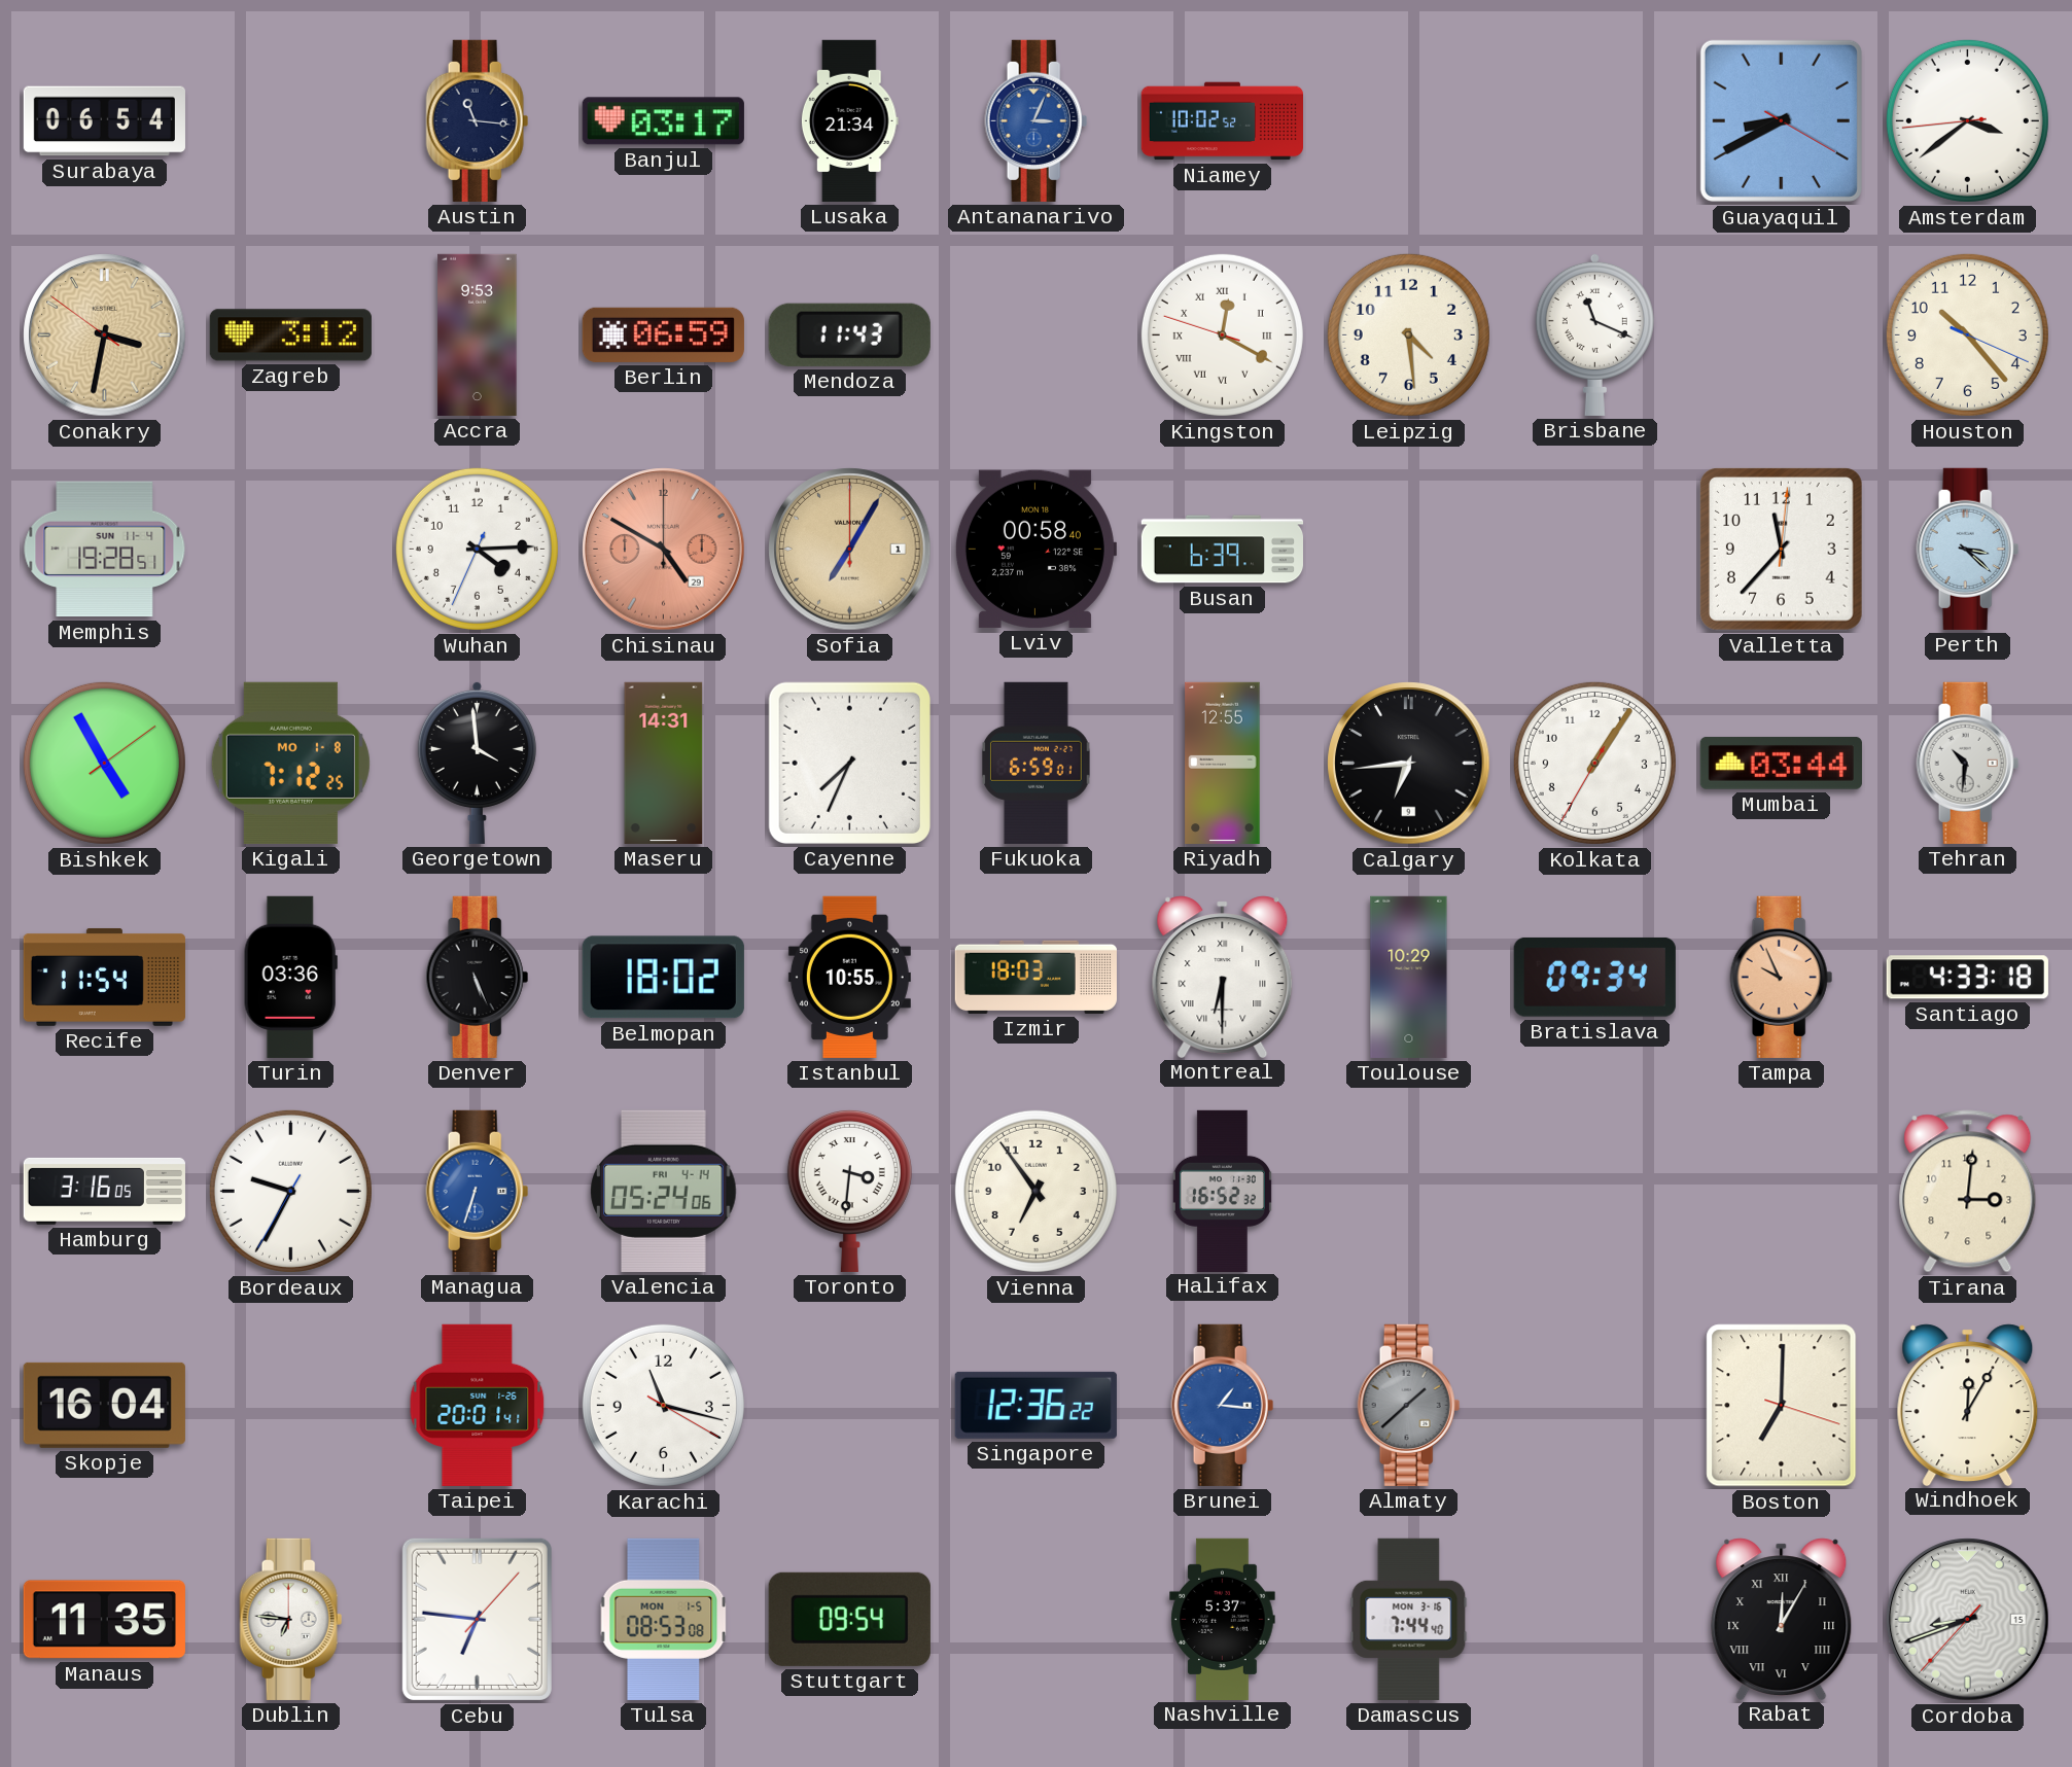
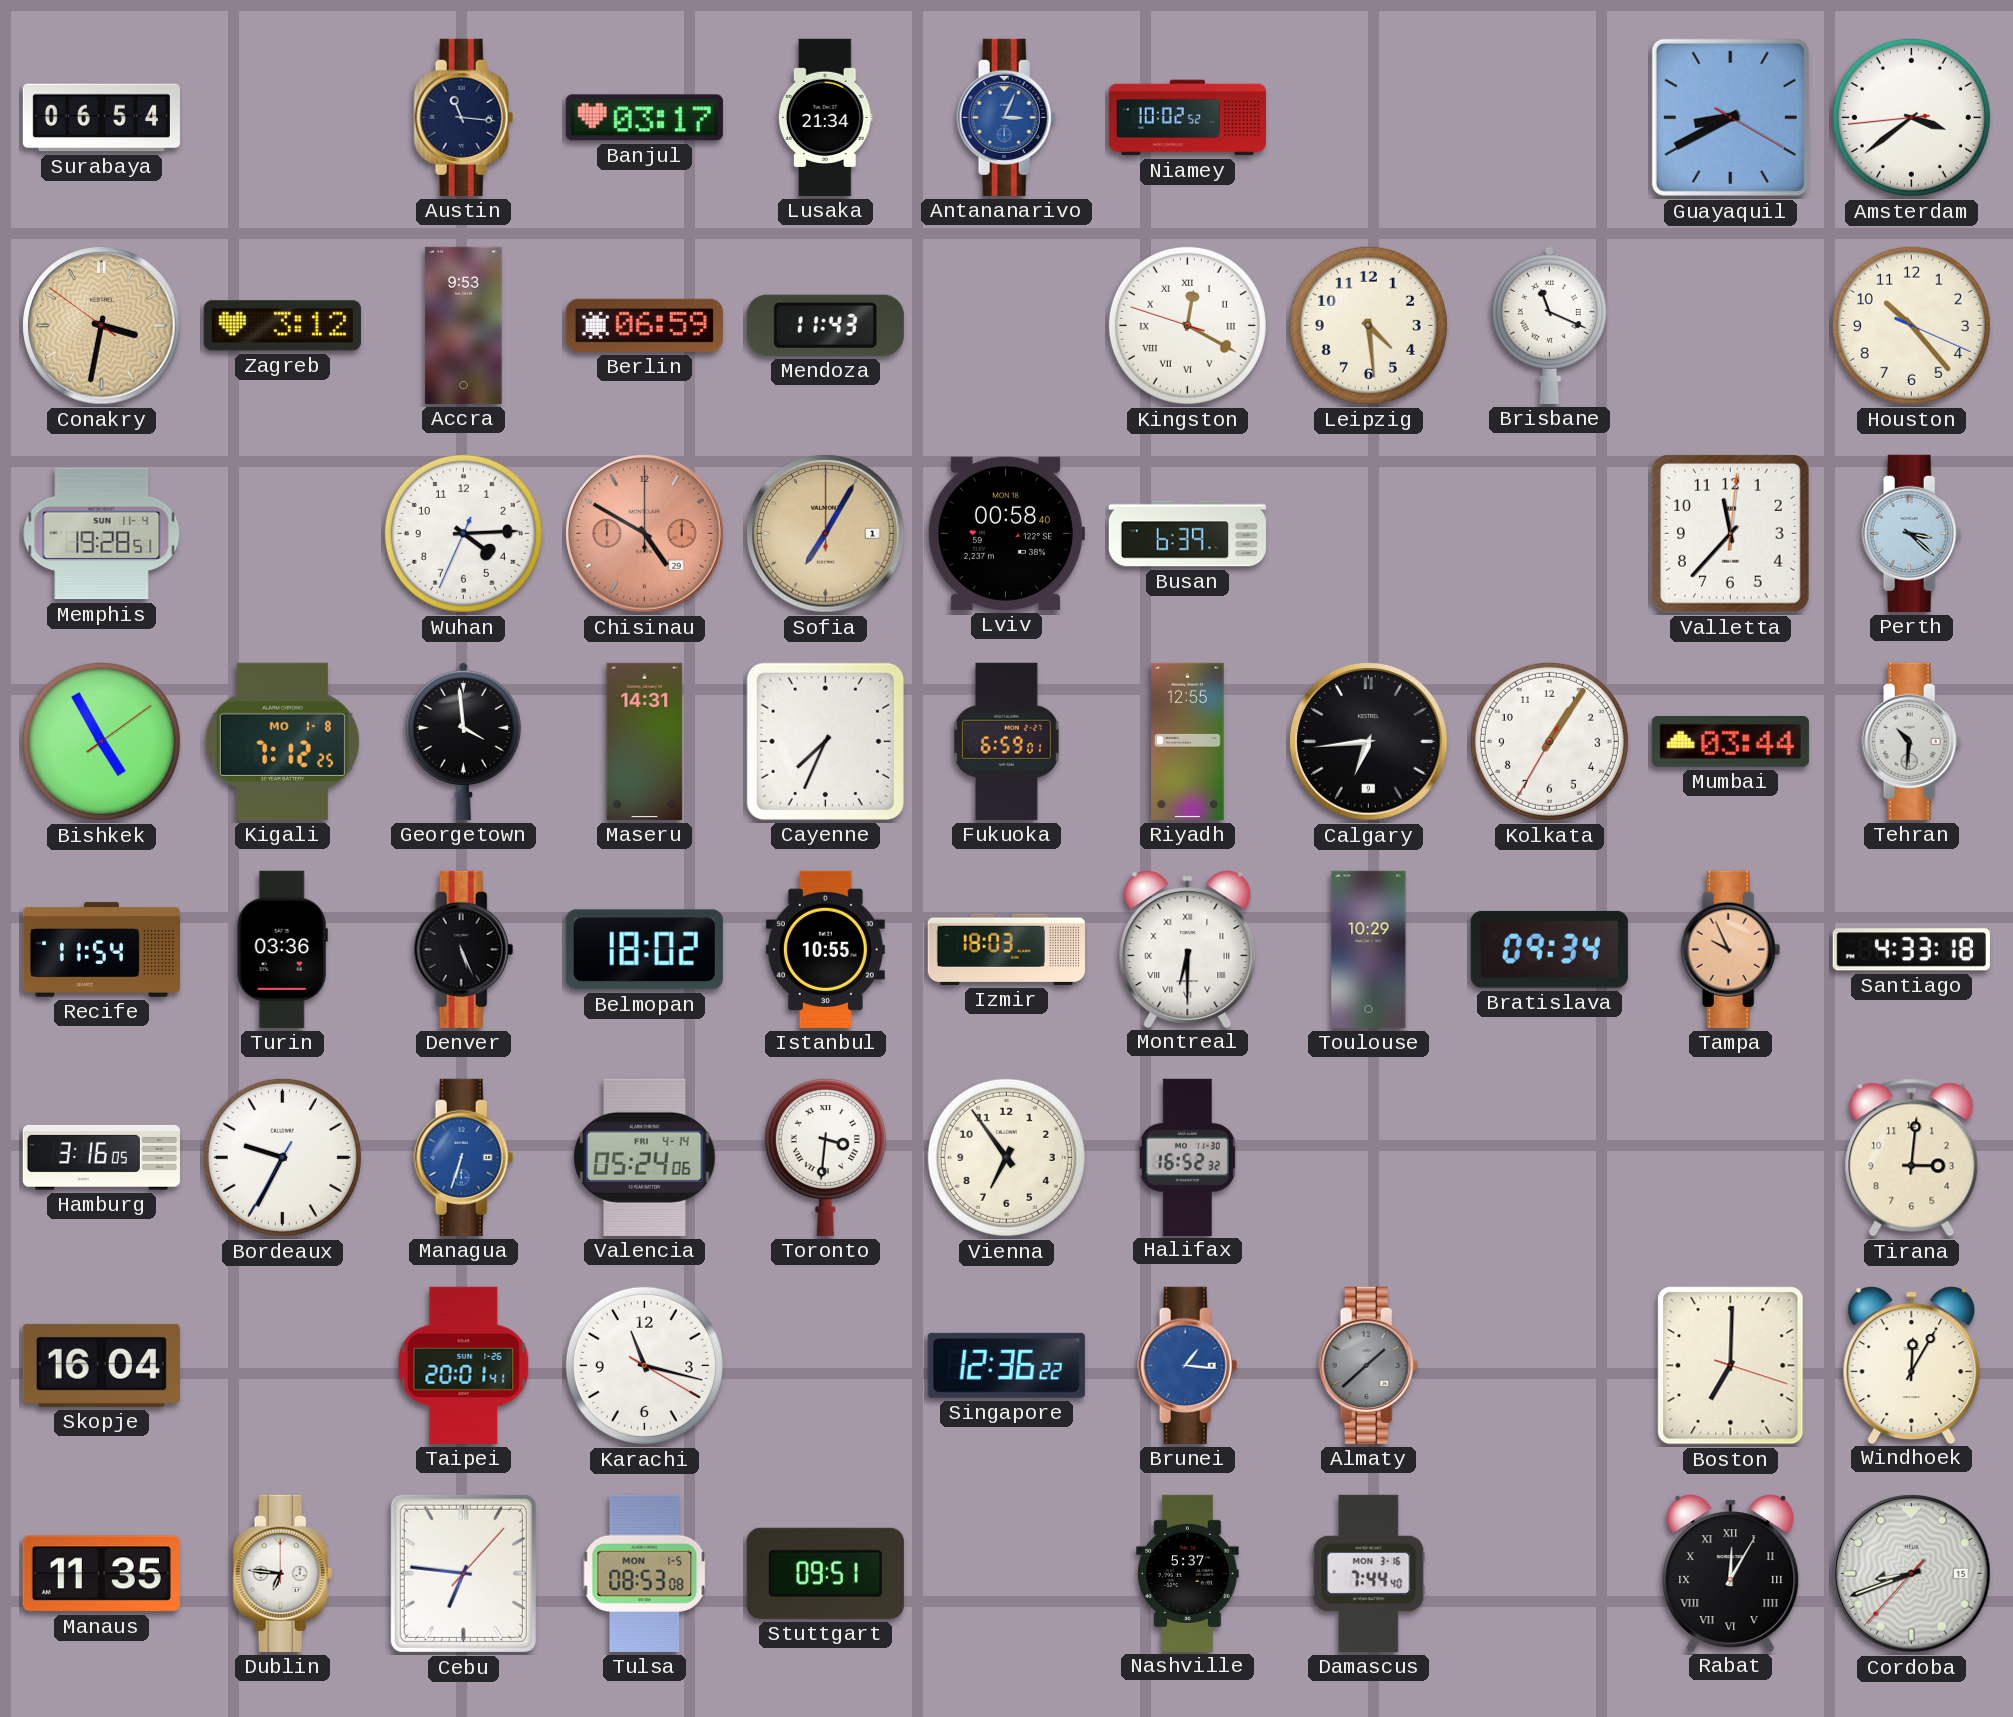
Stuttgart: 09:54 -> 09:51
